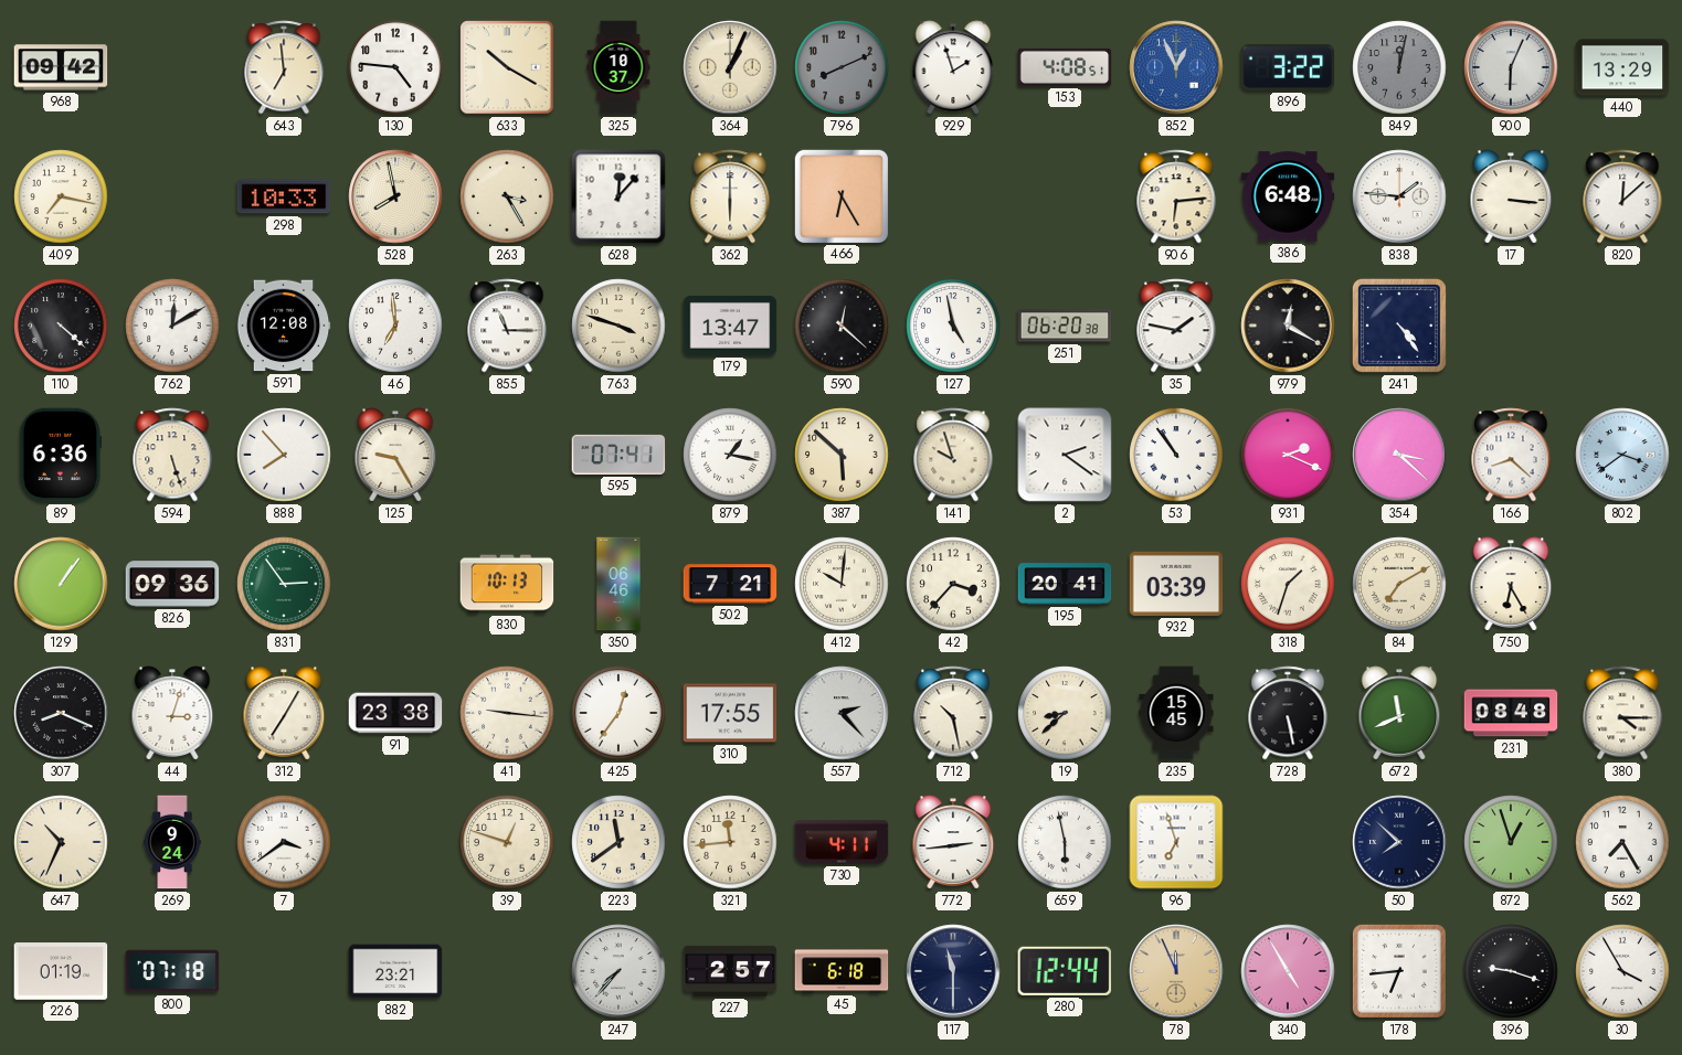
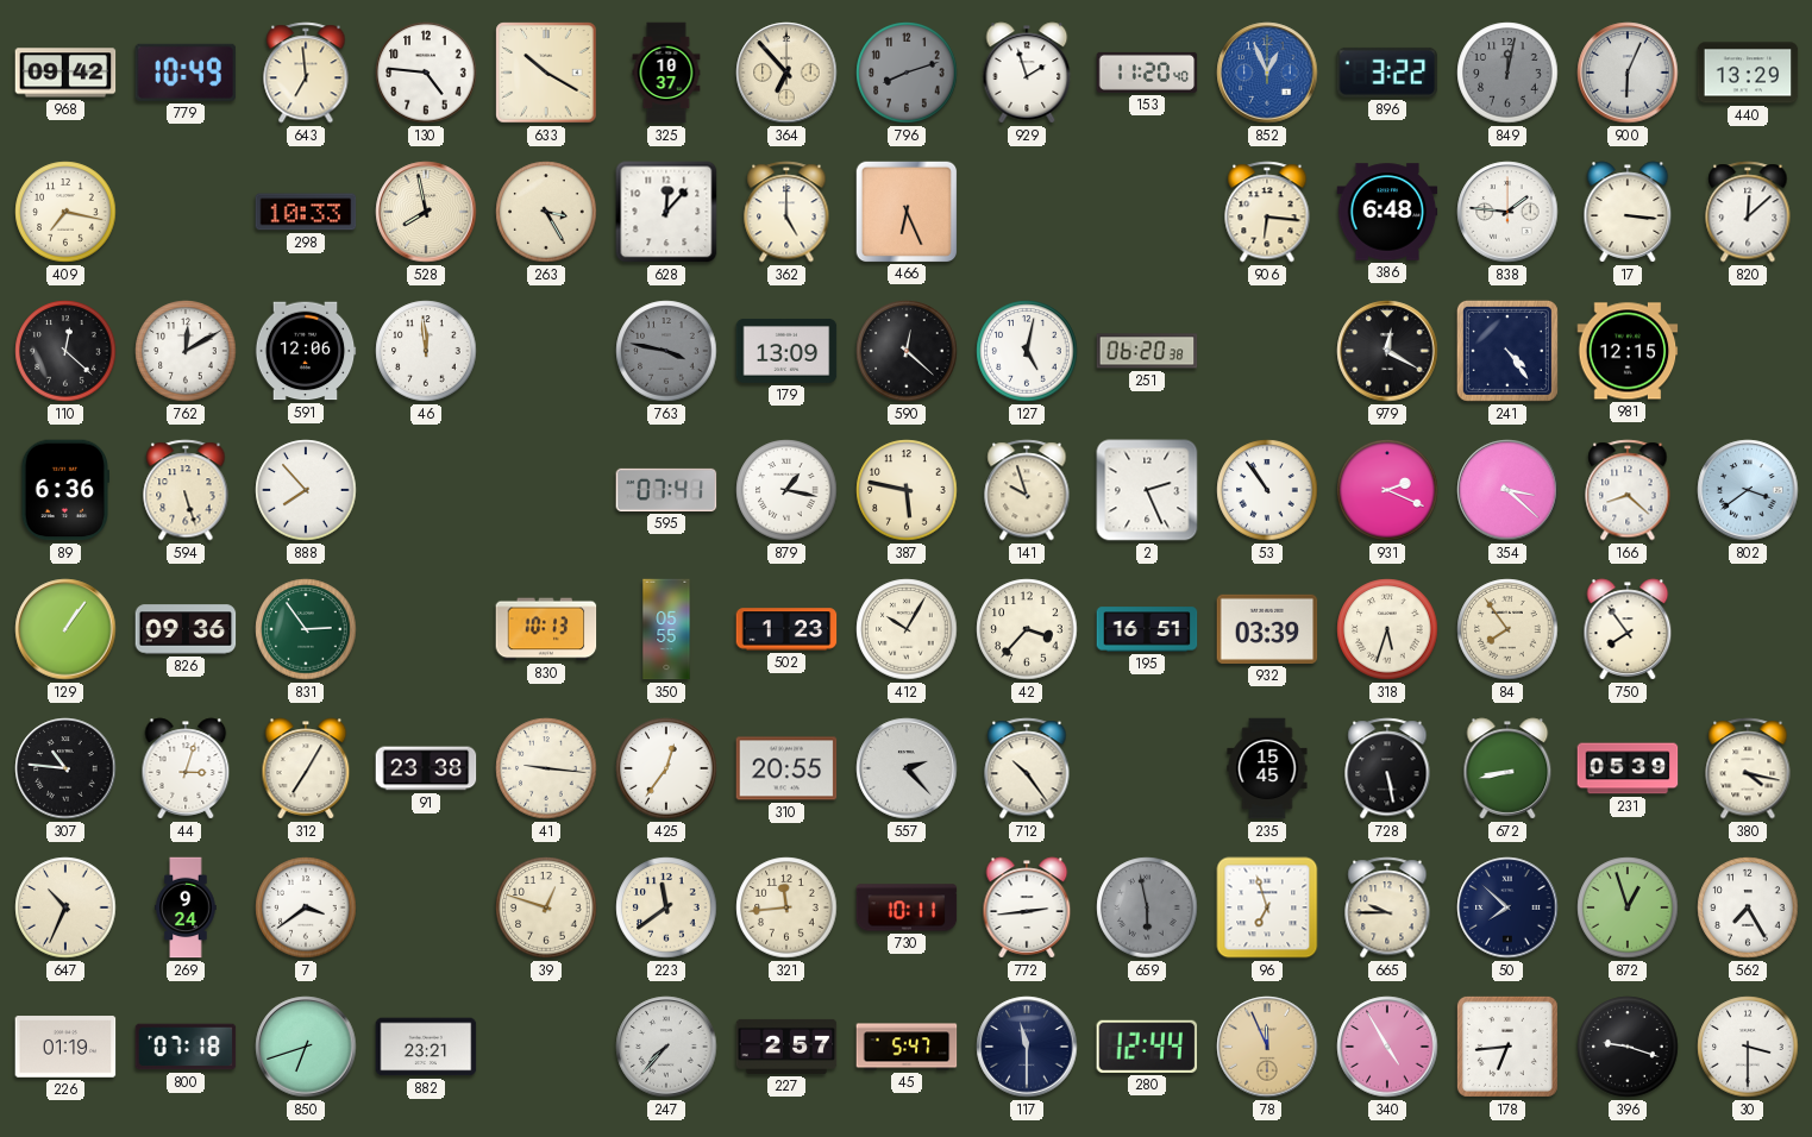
779: none -> 10:49
364: 1:04 -> 6:53
796: 8:11 -> 8:12
153: 4:08 -> 11:20
362: 6:00 -> 5:00
466: 6:25 -> 6:26
906: 6:14 -> 6:16
110: 4:22 -> 12:22
591: 12:08 -> 12:06
46: 6:59 -> 11:59
855: 11:15 -> none
763: 3:48 -> 3:47
763 dial: cream -> grey
179: 13:47 -> 13:09
127: 4:58 -> 5:02
35: 1:47 -> none
981: none -> 12:15
125: 9:25 -> none
387: 5:52 -> 5:47
2: 2:21 -> 2:26
350: 06:46 -> 05:55
502: 7:21 -> 1:23
412: 10:01 -> 10:05
195: 20:41 -> 16:51
318: 1:33 -> 5:33
84: 7:10 -> 7:54
750: 6:25 -> 7:54
307: 8:19 -> 10:46
310: 17:55 -> 20:55
712: 10:28 -> 10:24
19: 8:38 -> none
672: 11:41 -> 8:43
231: 08:48 -> 05:39
380: 4:15 -> 4:17
730: 4:11 -> 10:11
659 dial: white -> grey
665: none -> 9:45
850: none -> 6:42
45: 6:18 -> 5:47
30: 3:55 -> 3:30
